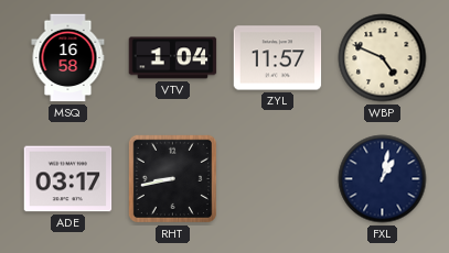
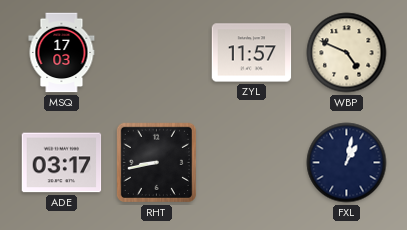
MSQ: 16:58 -> 17:03
VTV: 1:04 -> none
